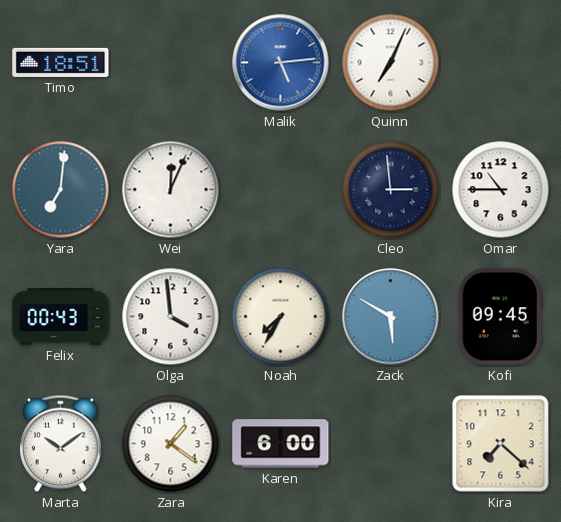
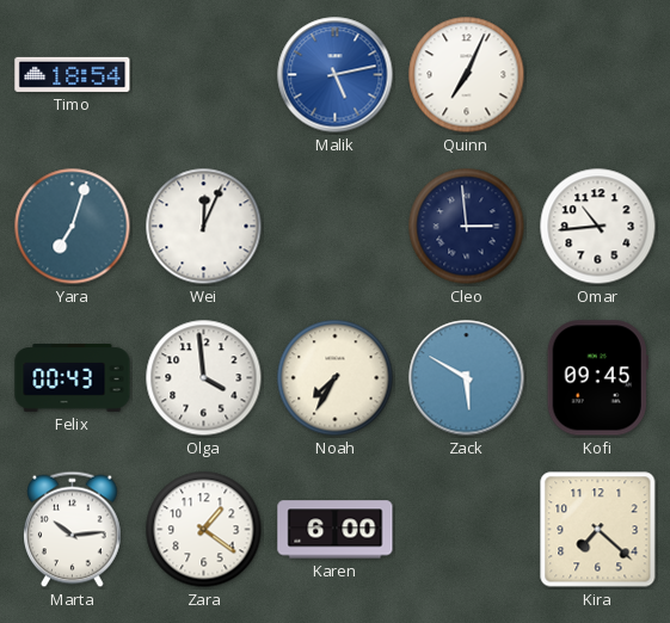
Timo: 18:51 -> 18:54
Malik: 5:14 -> 5:13
Yara: 7:01 -> 7:03
Omar: 10:45 -> 10:44
Marta: 10:09 -> 10:14
